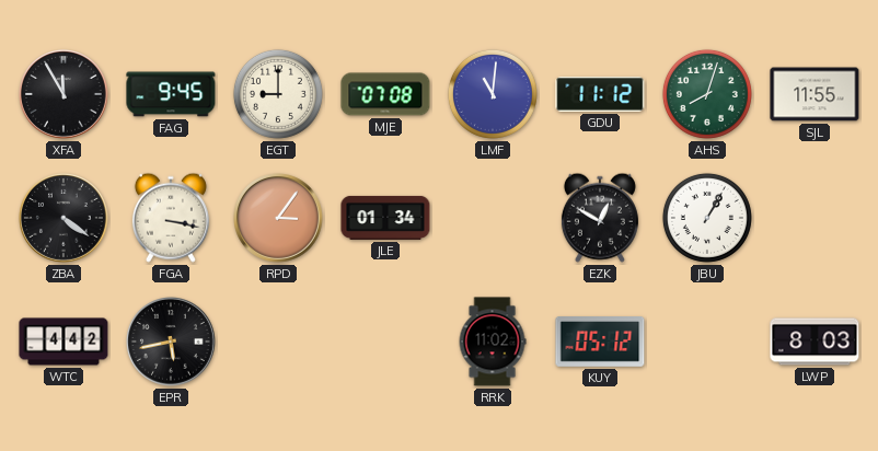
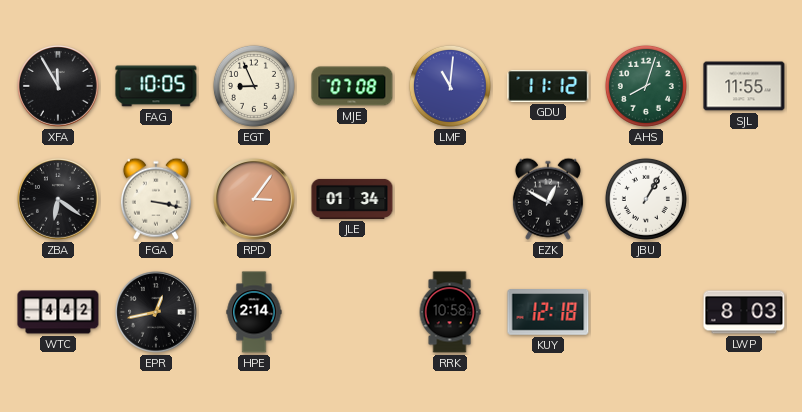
FAG: 9:45 -> 10:05
EGT: 9:00 -> 8:56
ZBA: 4:21 -> 6:21
EPR: 5:43 -> 12:43
HPE: none -> 2:14
RRK: 11:02 -> 10:58
KUY: 05:12 -> 12:18
